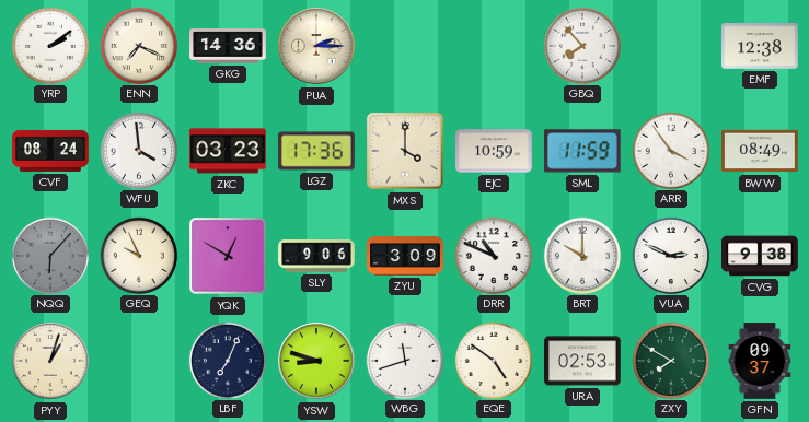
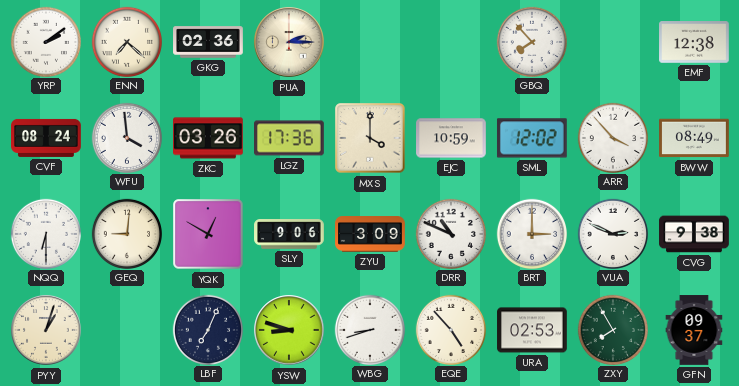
ENN: 7:19 -> 7:22
GKG: 14:36 -> 02:36
ZKC: 03:23 -> 03:26
SML: 11:59 -> 12:02
ARR: 3:54 -> 3:53
NQQ: 6:07 -> 6:30
NQQ dial: grey -> white
GEQ: 9:56 -> 9:01
BRT: 10:00 -> 3:00
WBG: 11:42 -> 8:42
EQE: 4:51 -> 4:53
ZXY: 7:50 -> 7:55
